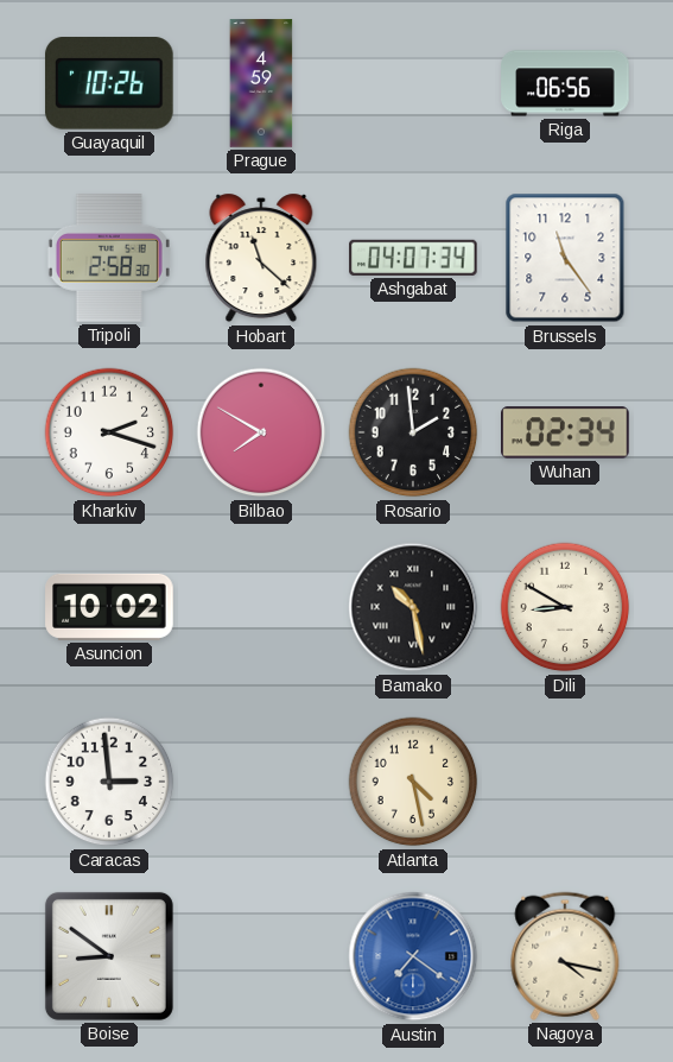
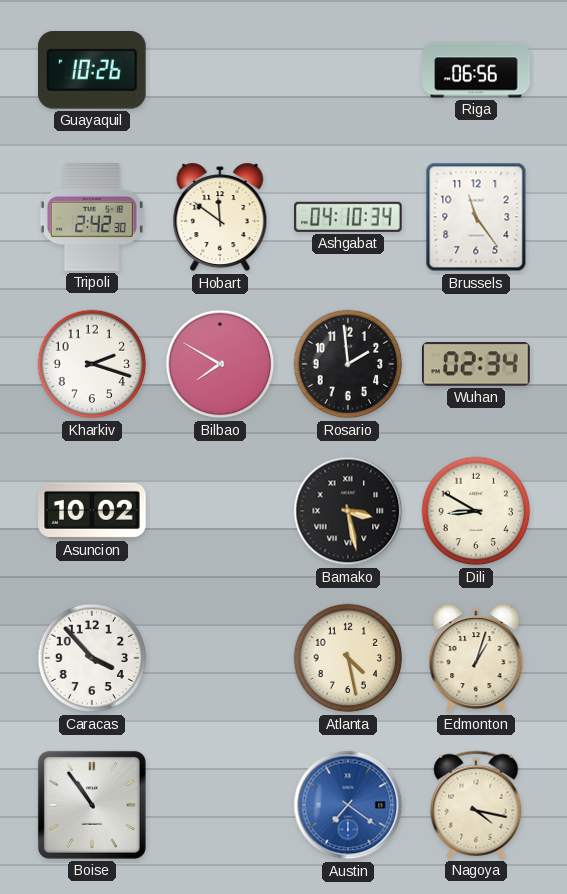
Prague: 4:59 -> none
Tripoli: 2:58 -> 2:42
Hobart: 11:22 -> 11:51
Ashgabat: 04:07 -> 04:10
Bamako: 10:28 -> 3:28
Caracas: 2:59 -> 3:53
Edmonton: none -> 1:03
Boise: 8:51 -> 10:54
